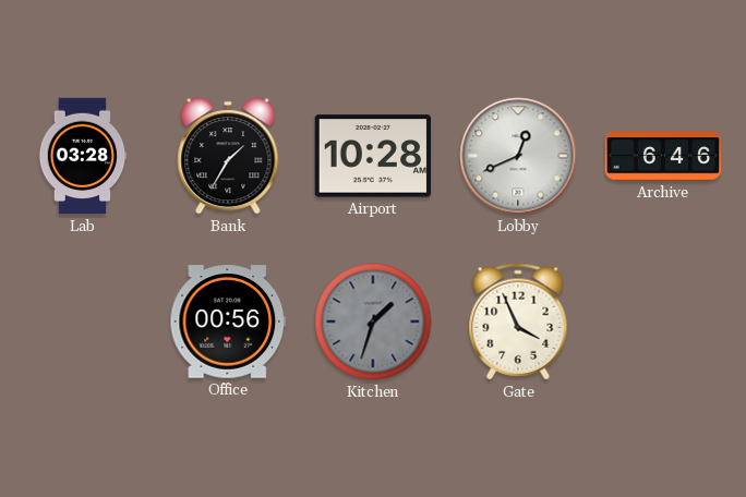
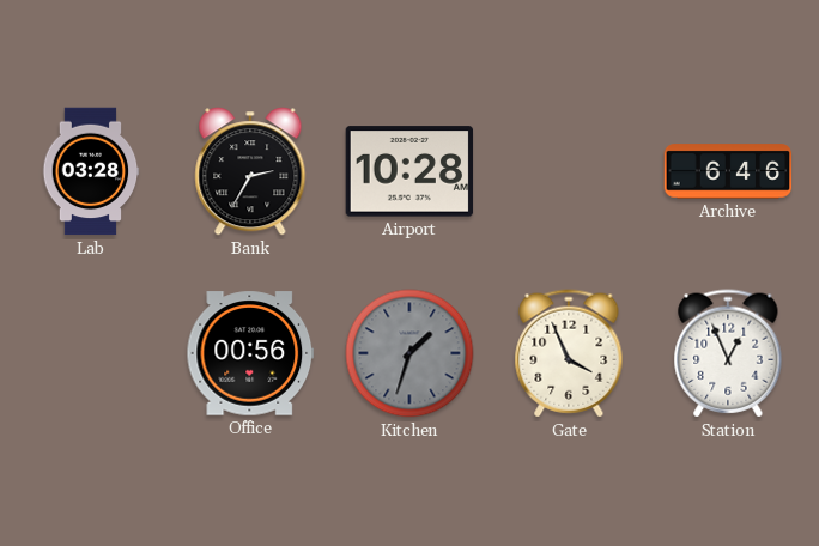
Bank: 1:35 -> 2:35
Lobby: 12:41 -> none
Station: none -> 12:56
